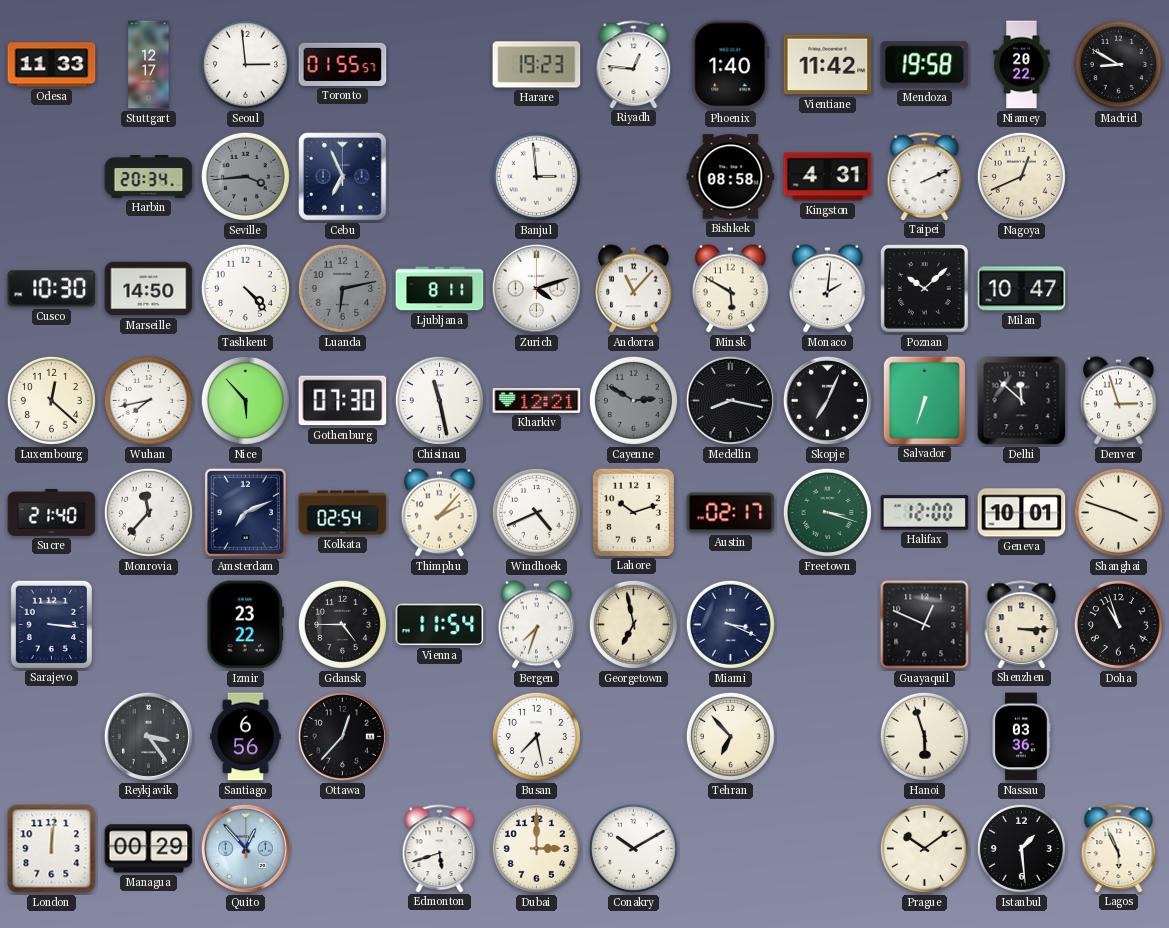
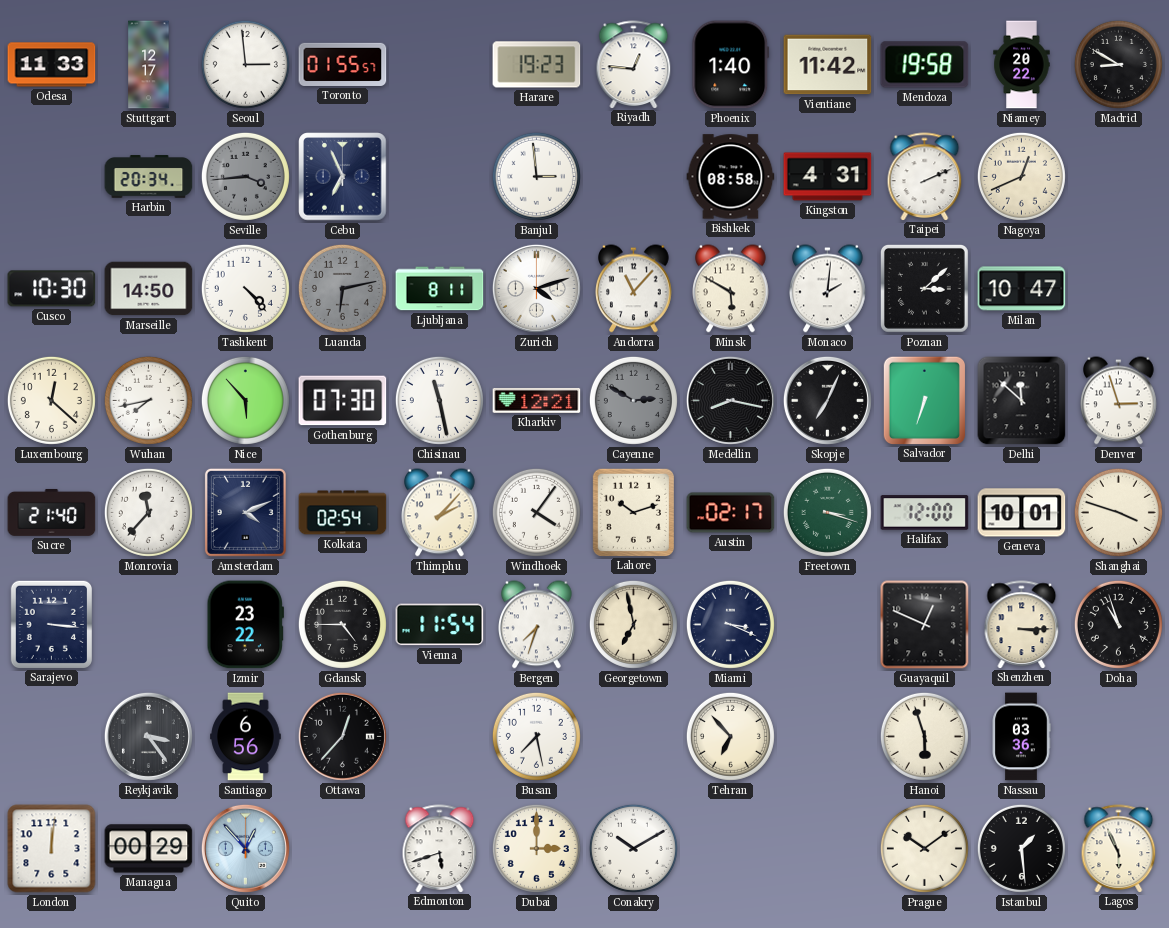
Poznan: 10:08 -> 3:08
Amsterdam: 7:11 -> 4:11
Windhoek: 4:41 -> 4:06
